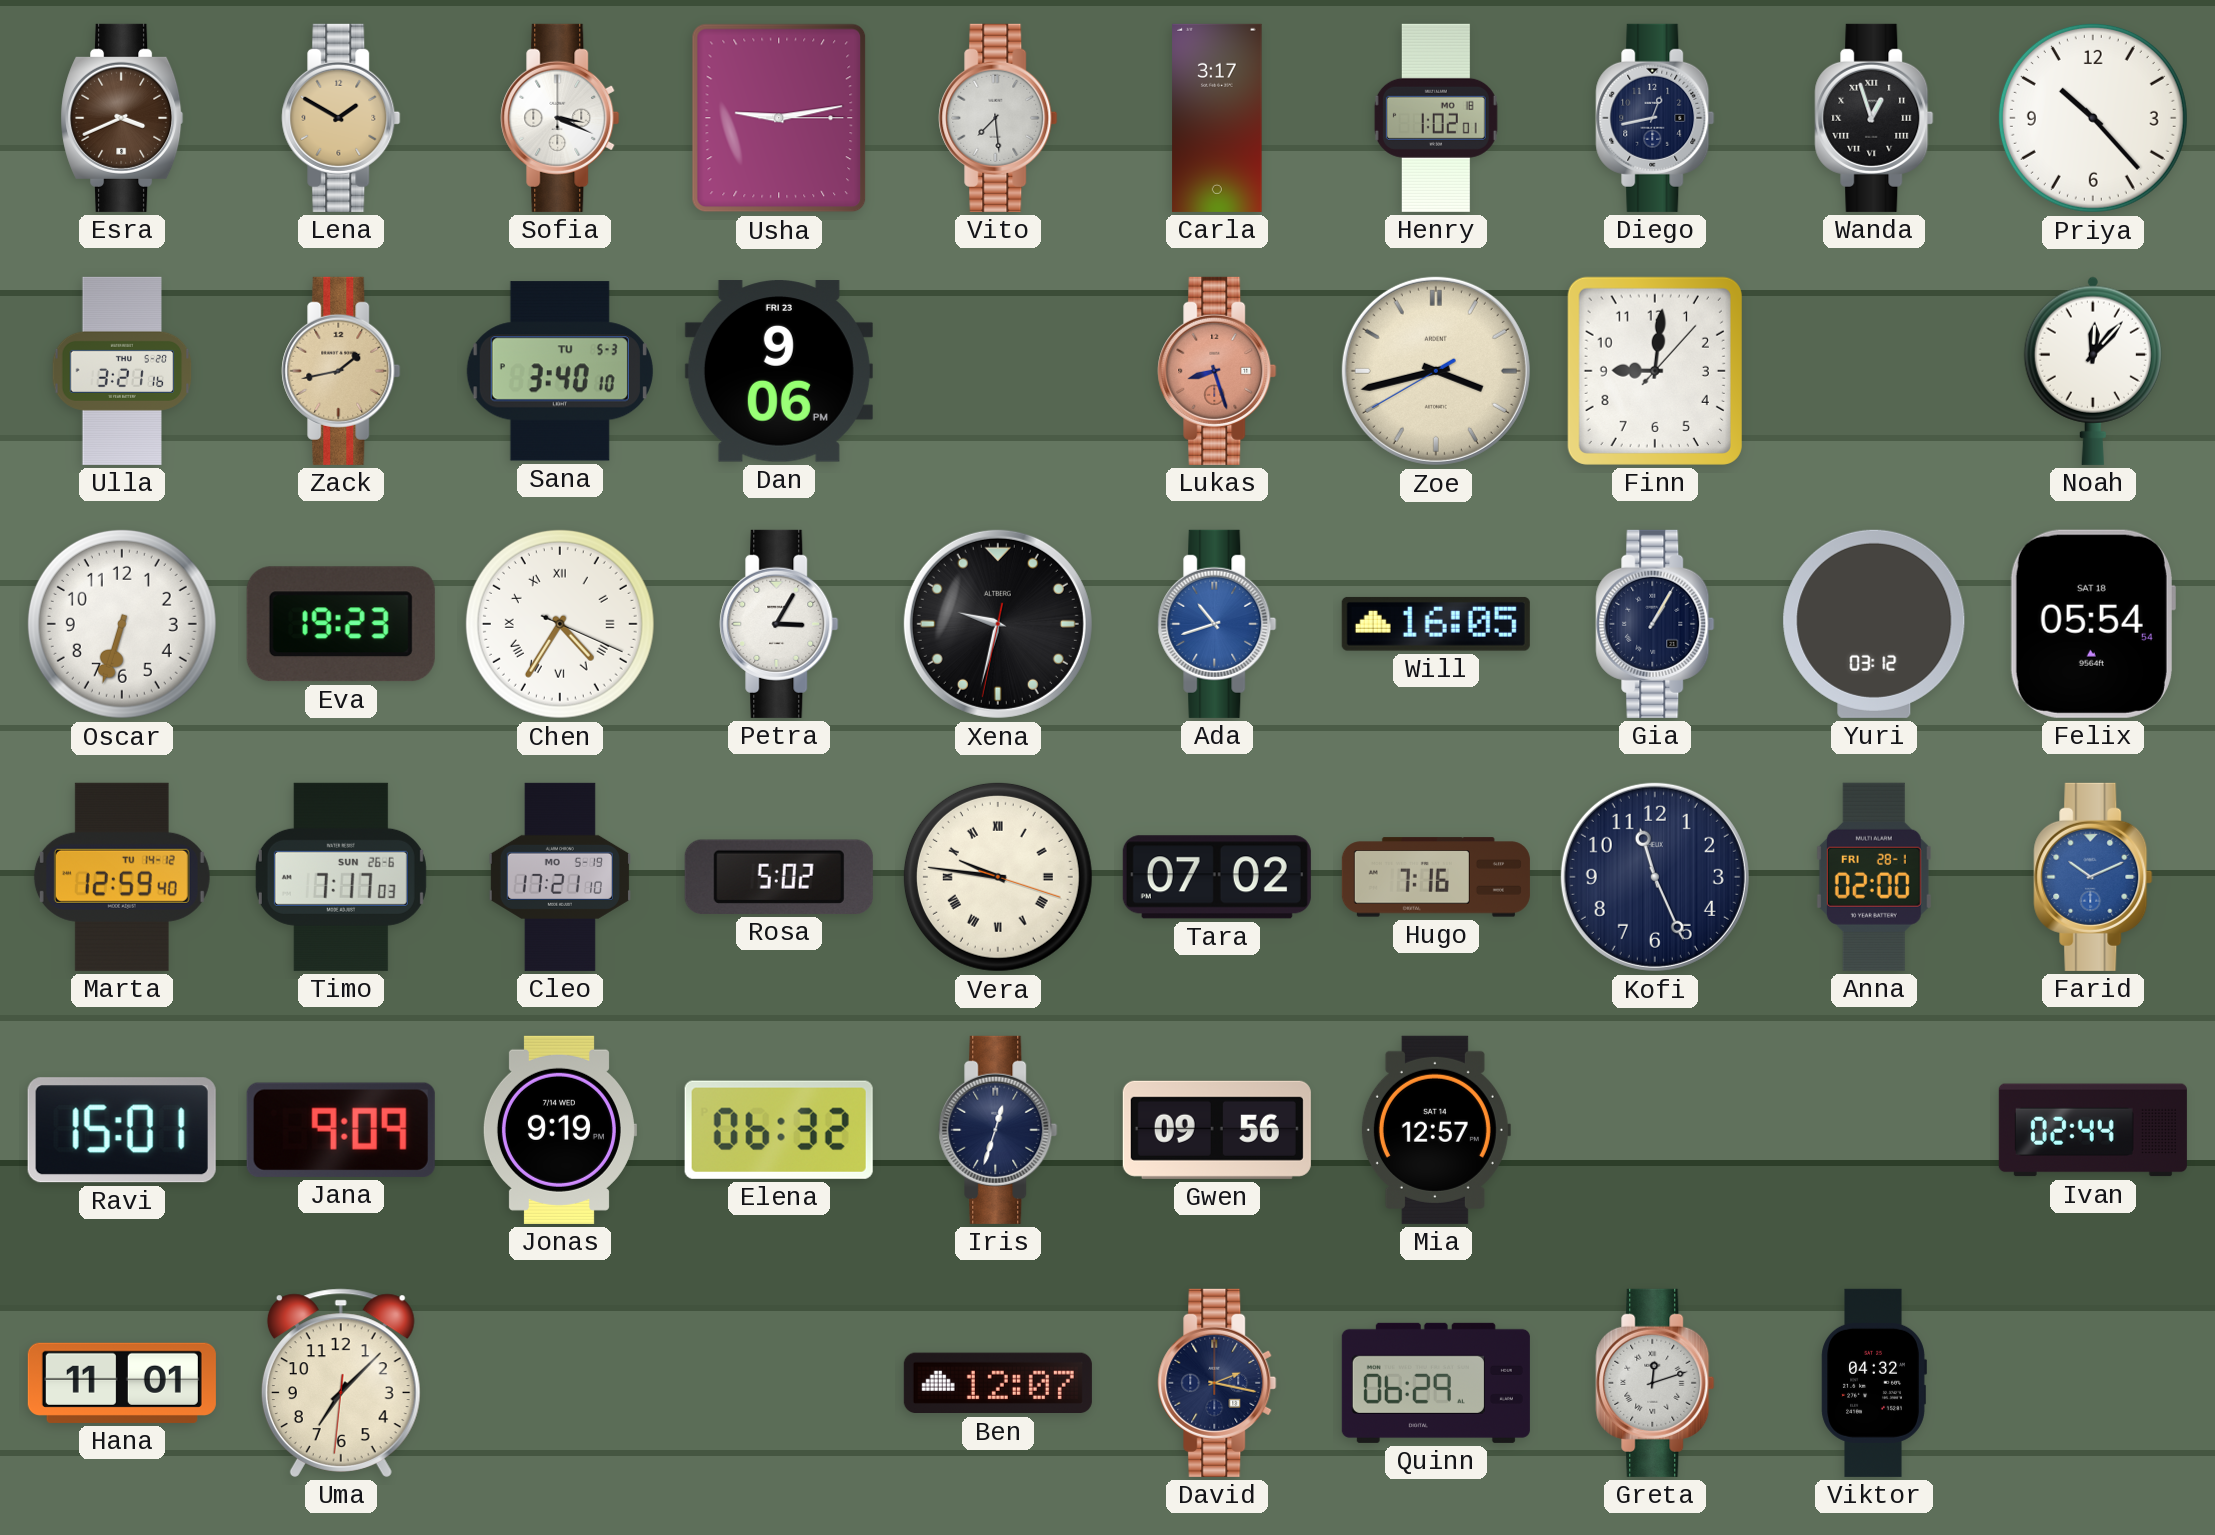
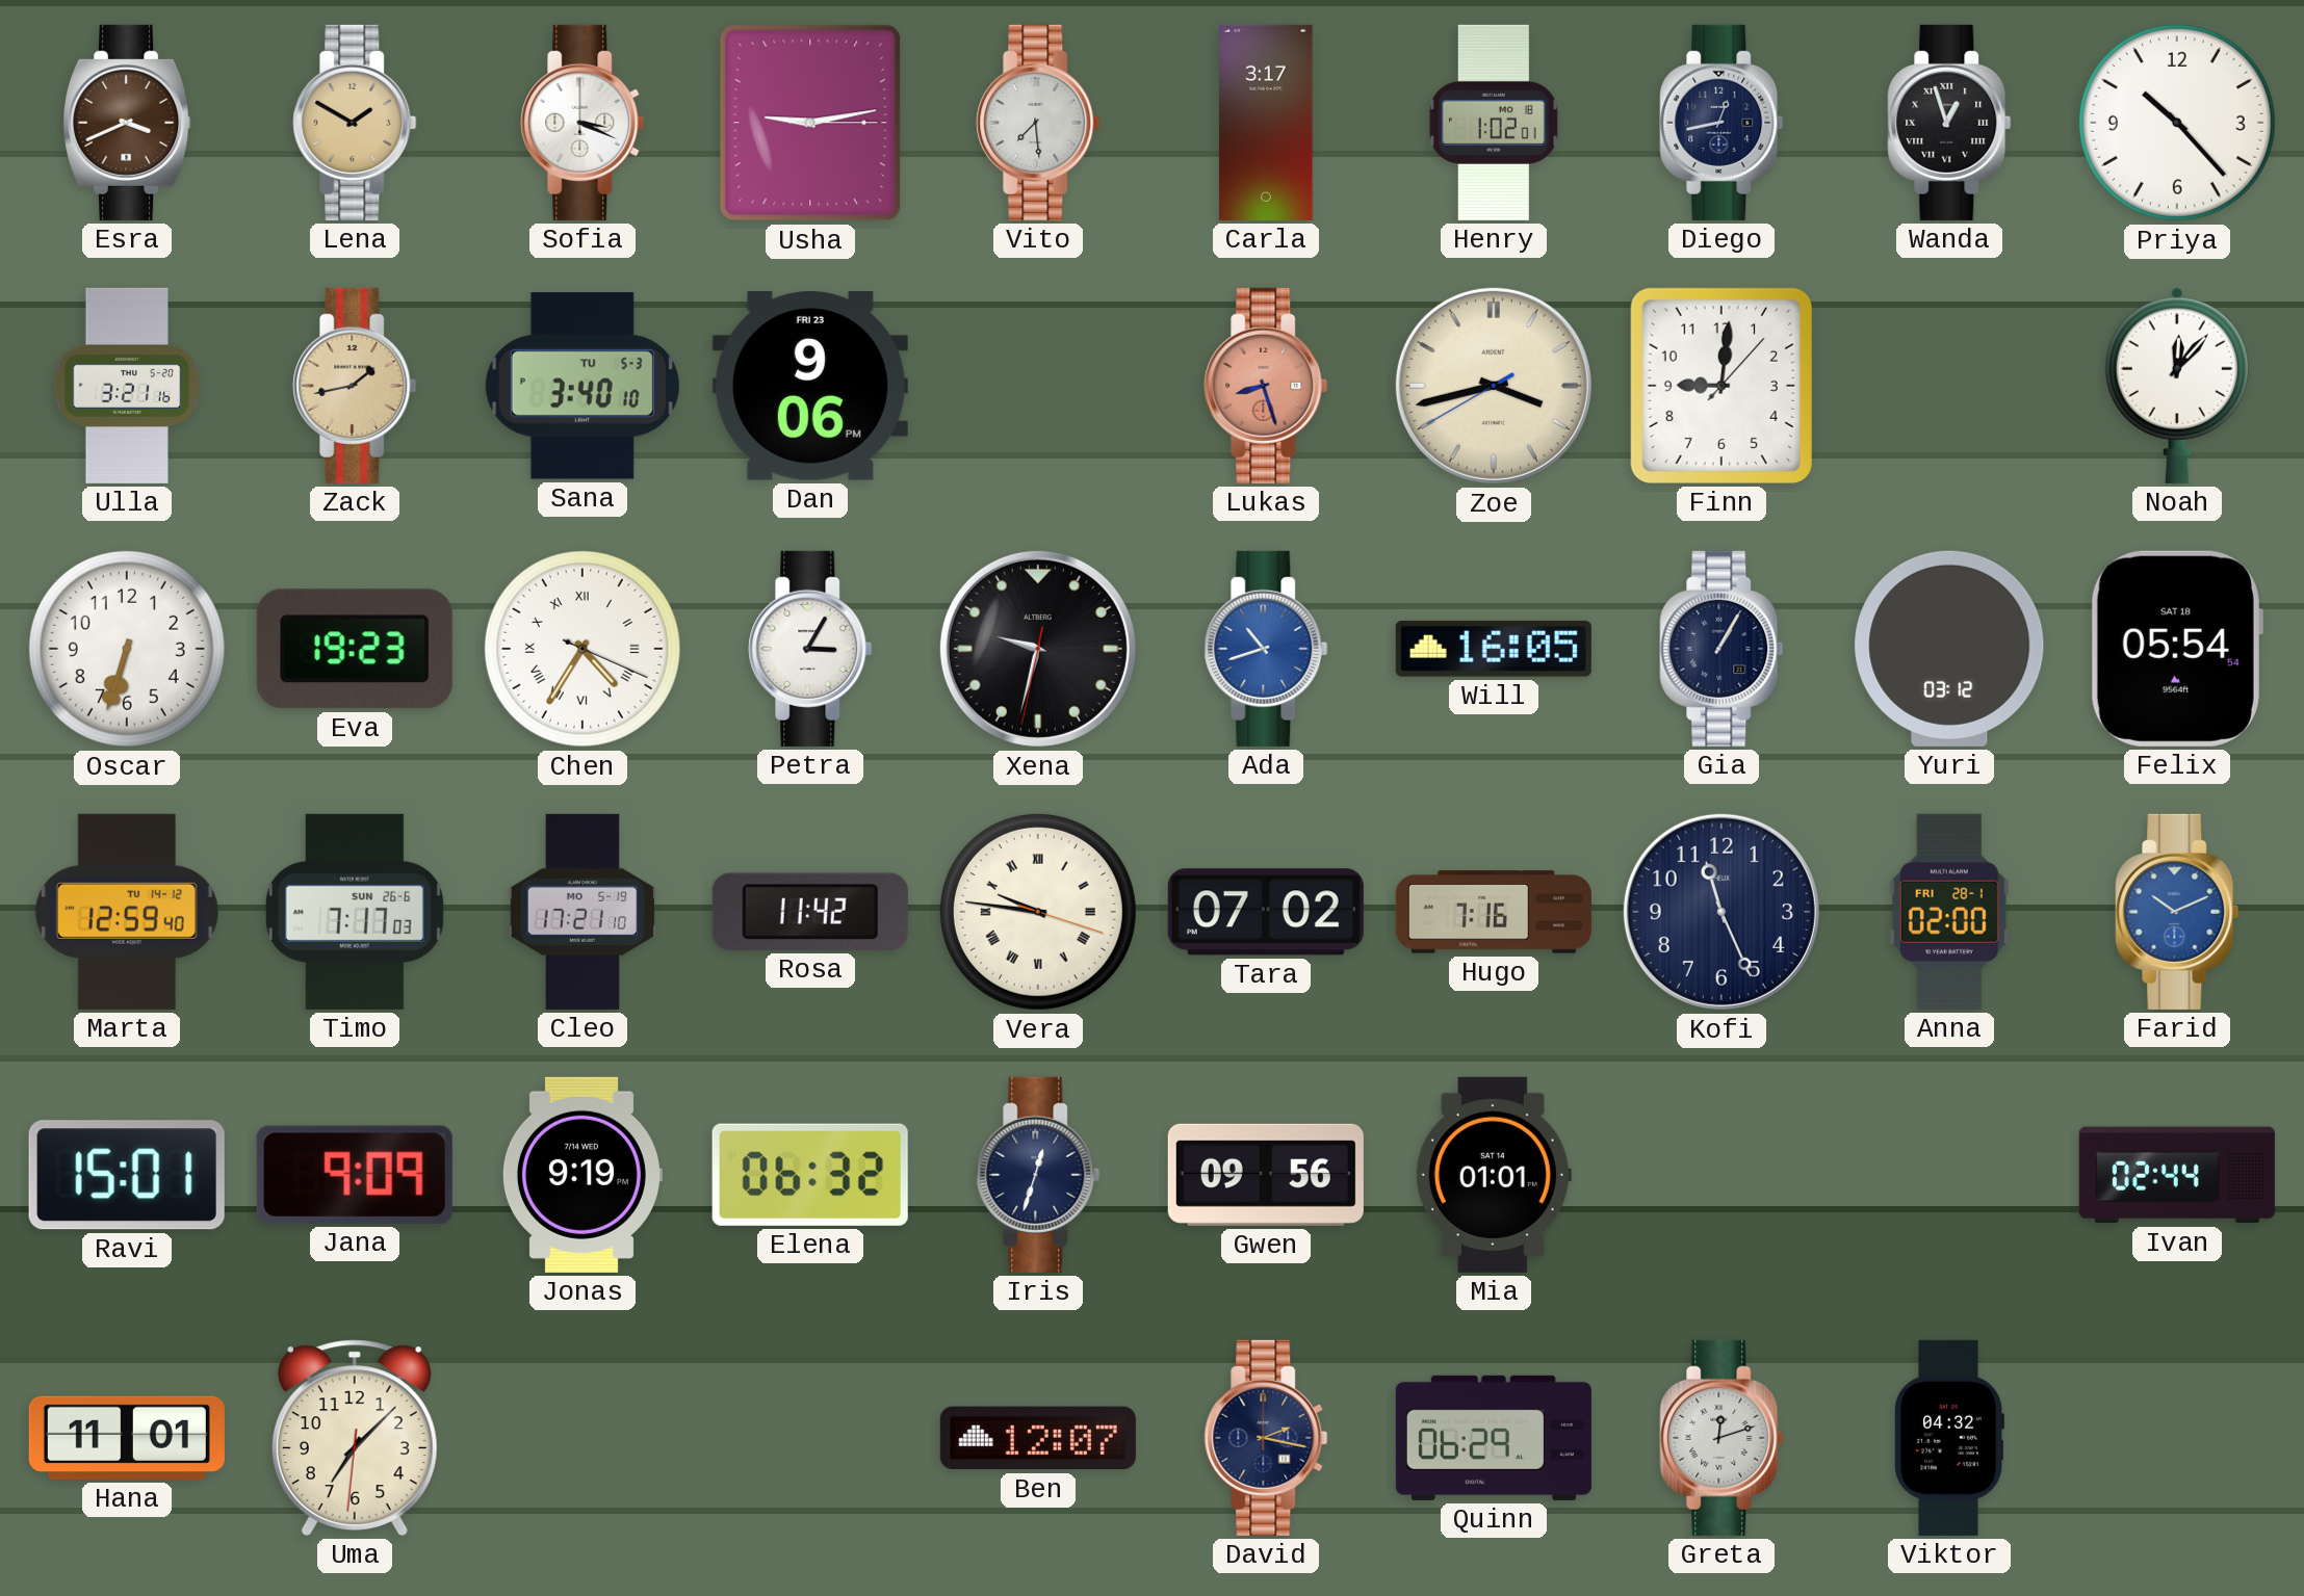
Rosa: 5:02 -> 11:42
Mia: 12:57 -> 01:01
